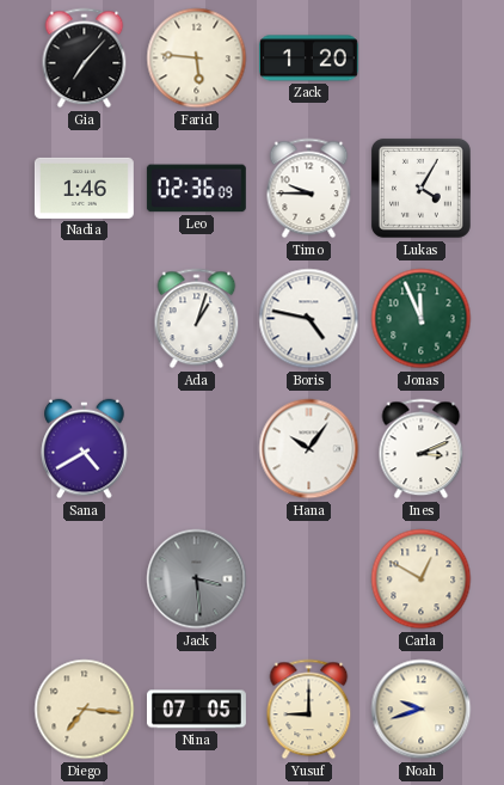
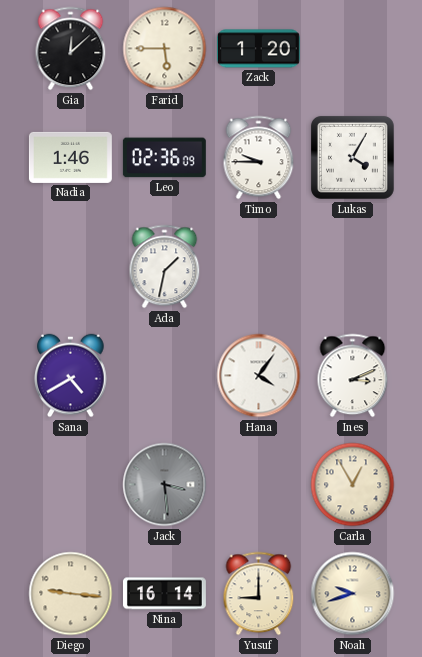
Gia: 7:07 -> 12:08
Farid: 5:46 -> 5:45
Ada: 1:03 -> 1:32
Boris: 4:47 -> none
Jonas: 11:56 -> none
Hana: 10:06 -> 4:06
Carla: 12:50 -> 12:55
Diego: 7:16 -> 9:16
Nina: 07:05 -> 16:14
